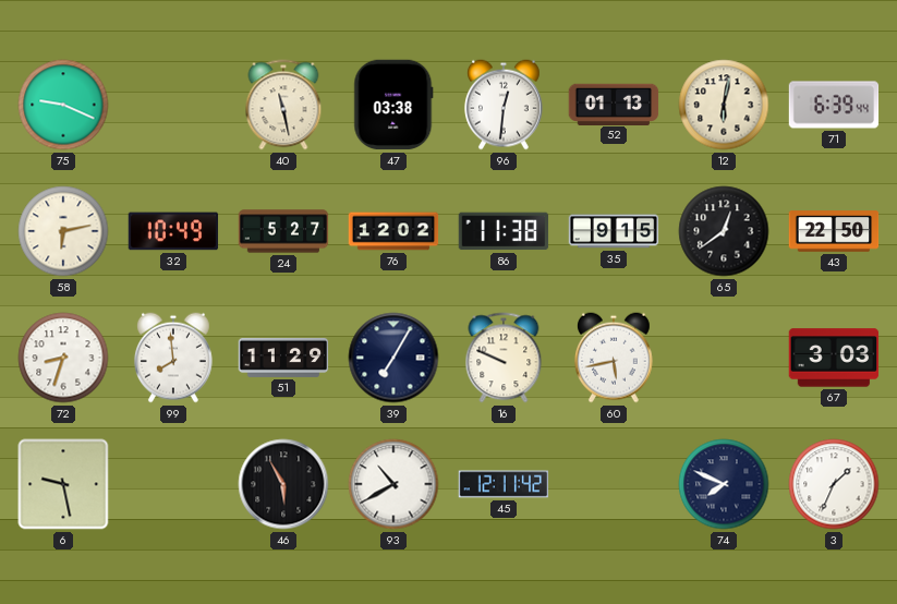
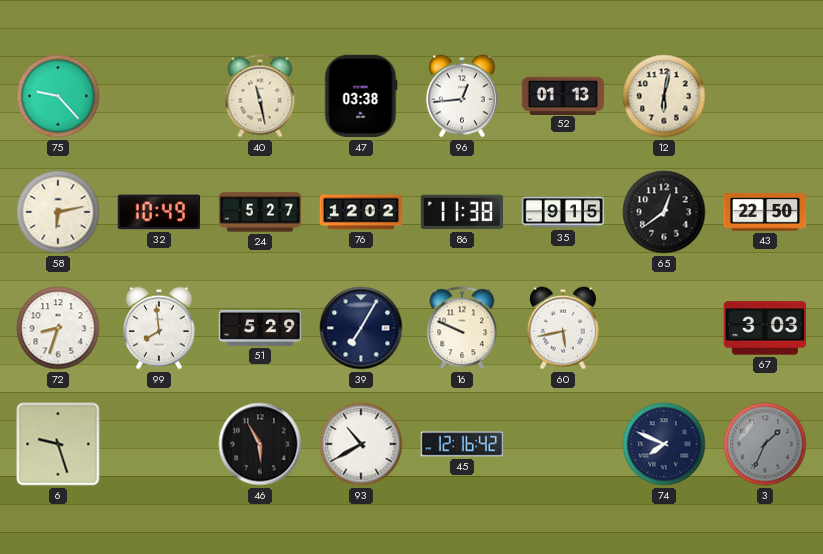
75: 9:19 -> 9:23
96: 12:31 -> 12:44
71: 6:39 -> none
51: 11:29 -> 5:29
6: 9:28 -> 9:27
45: 12:11 -> 12:16
3 dial: white -> grey
